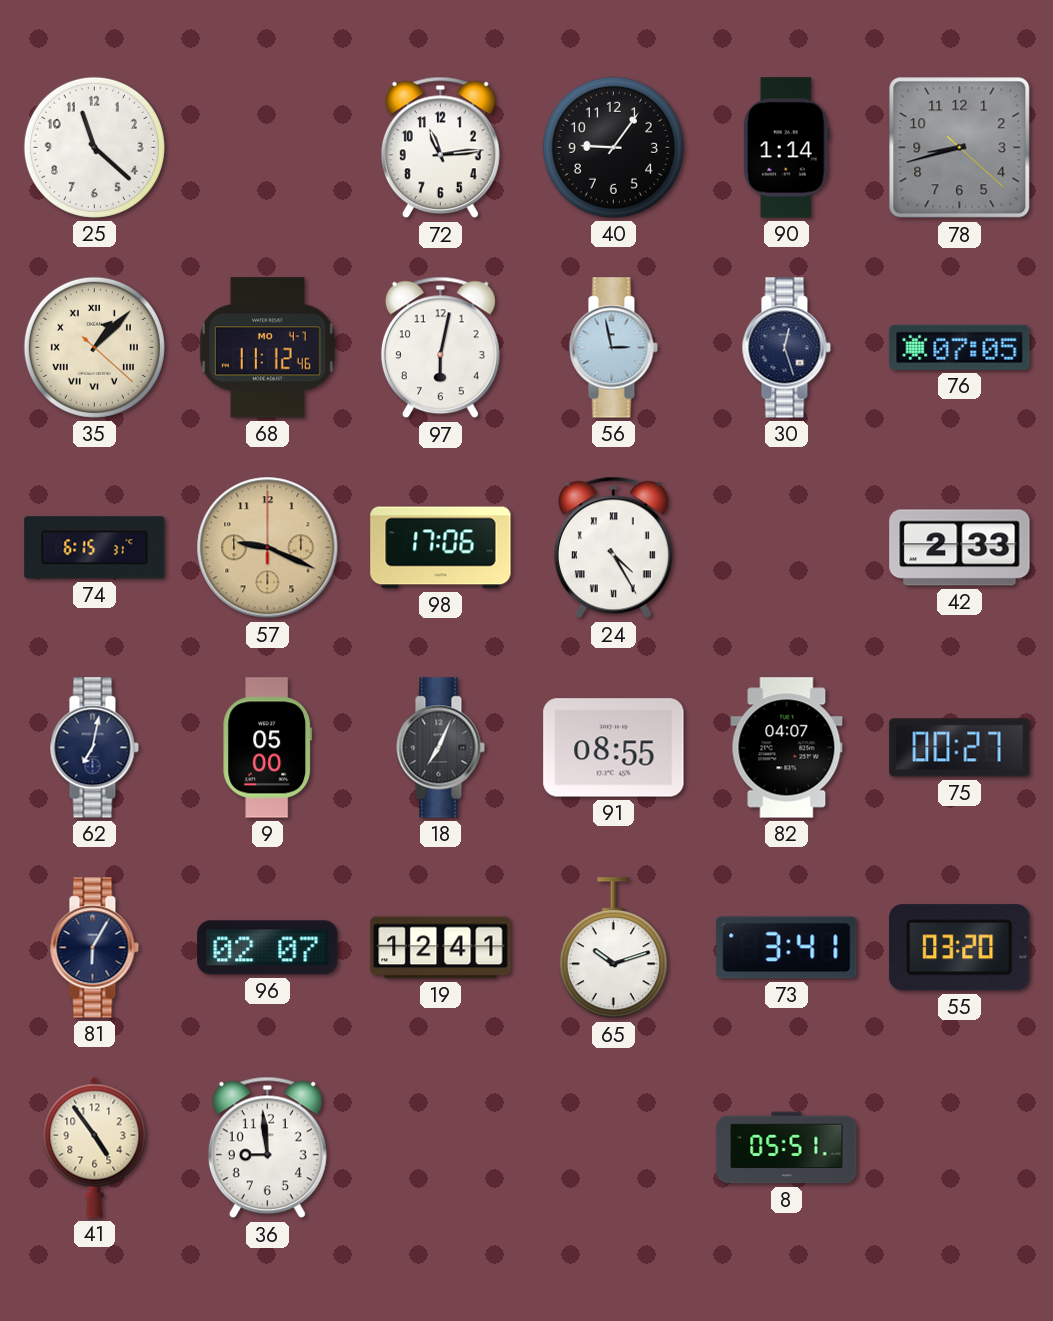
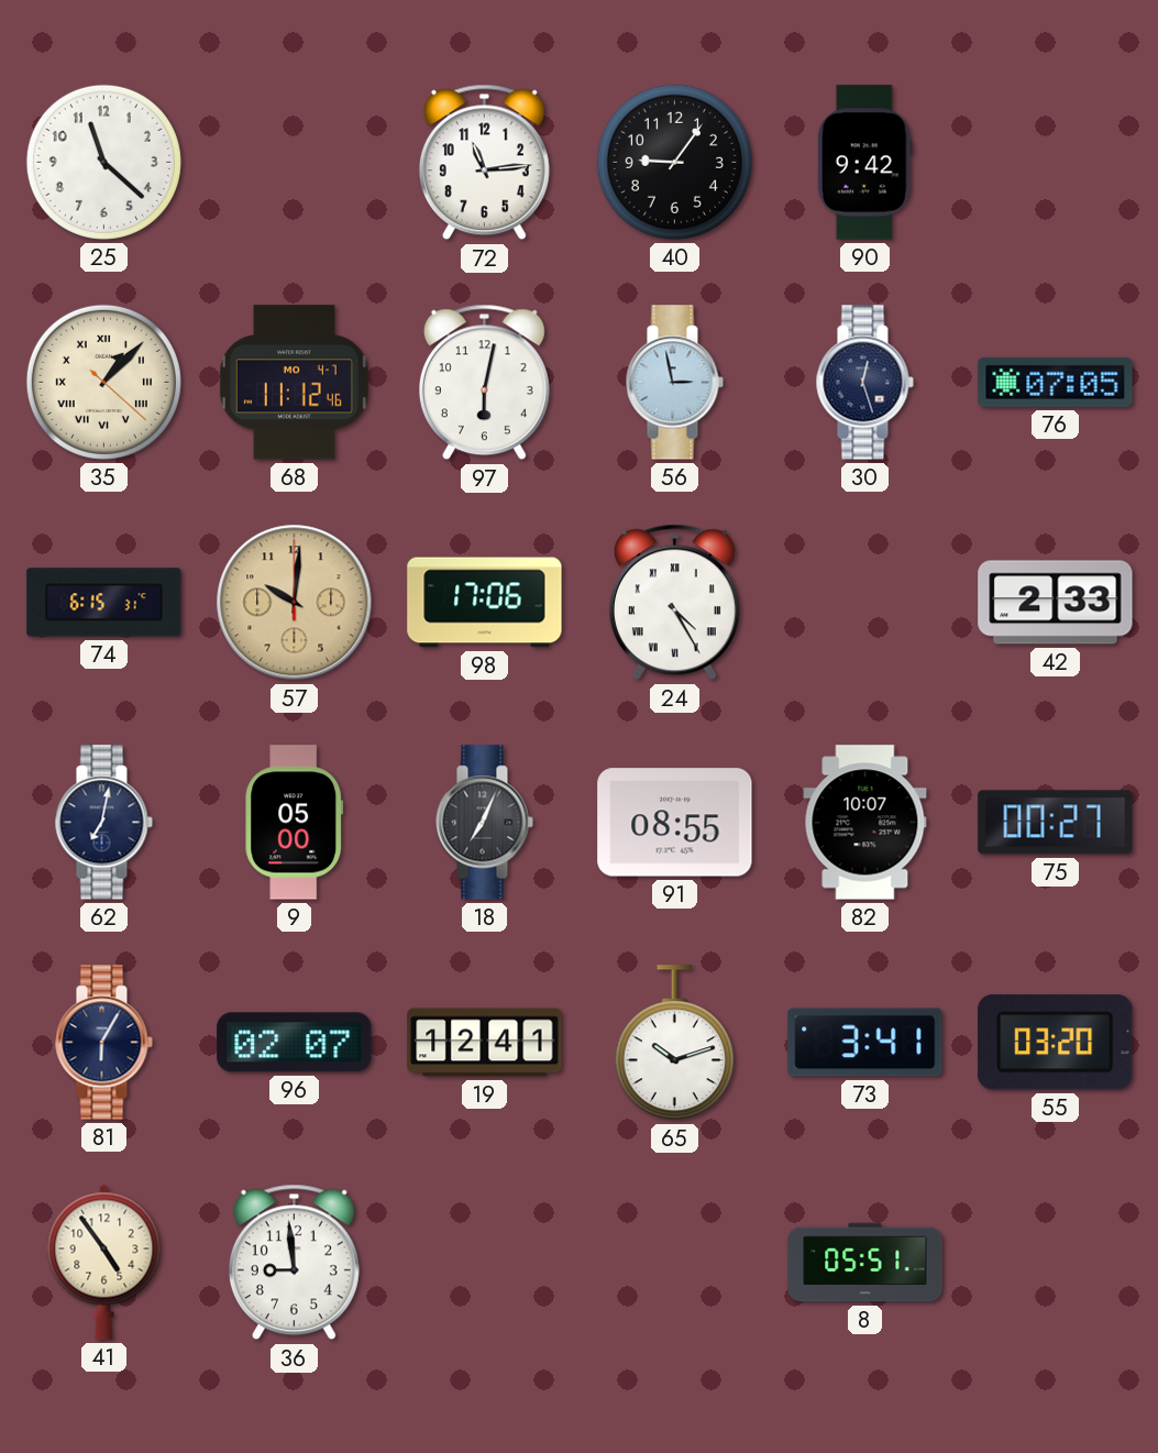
90: 1:14 -> 9:42
78: 8:42 -> none
57: 9:19 -> 10:01
82: 04:07 -> 10:07
